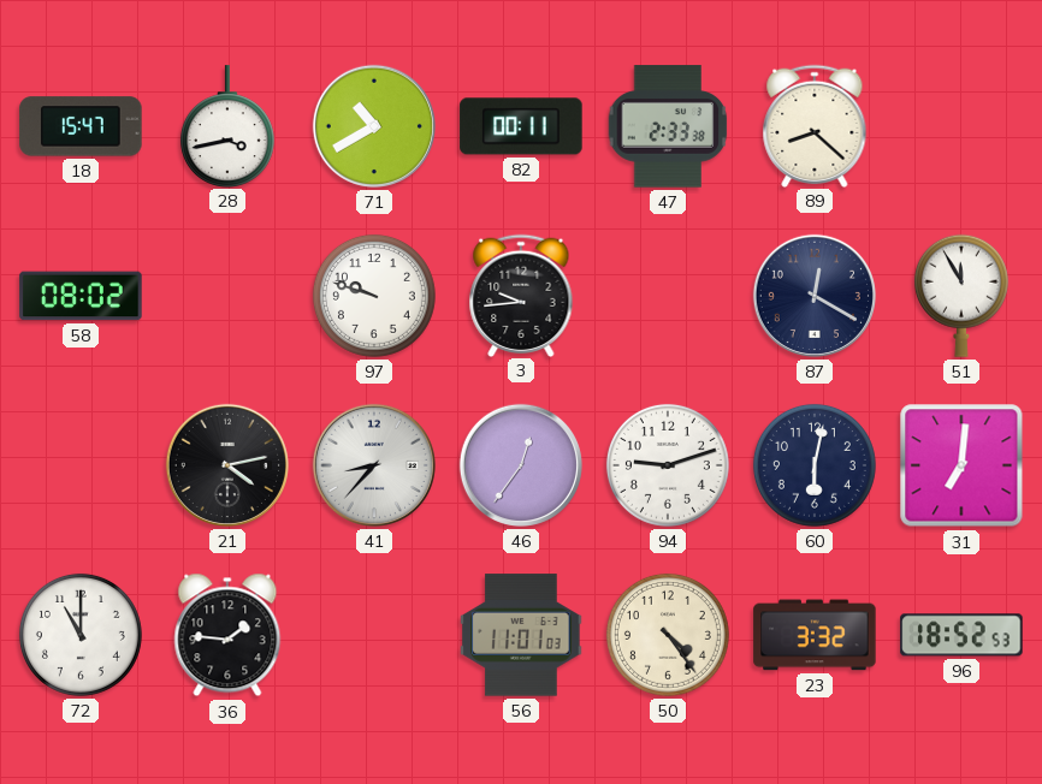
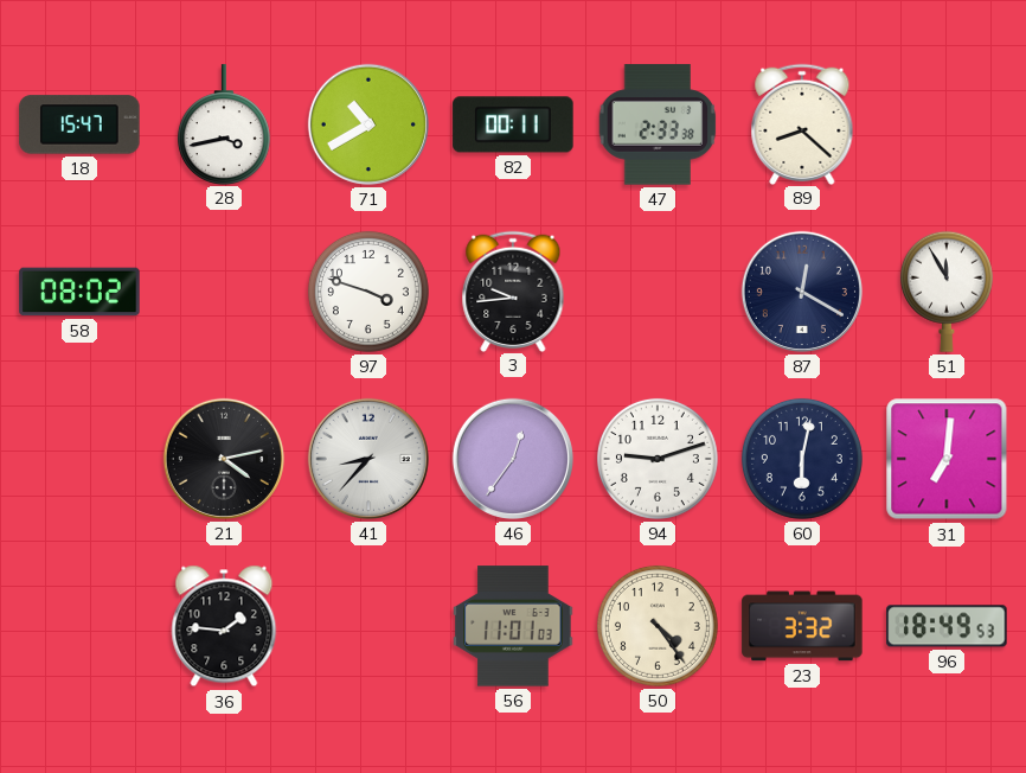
97: 9:48 -> 3:48
72: 11:00 -> none
96: 18:52 -> 18:49
